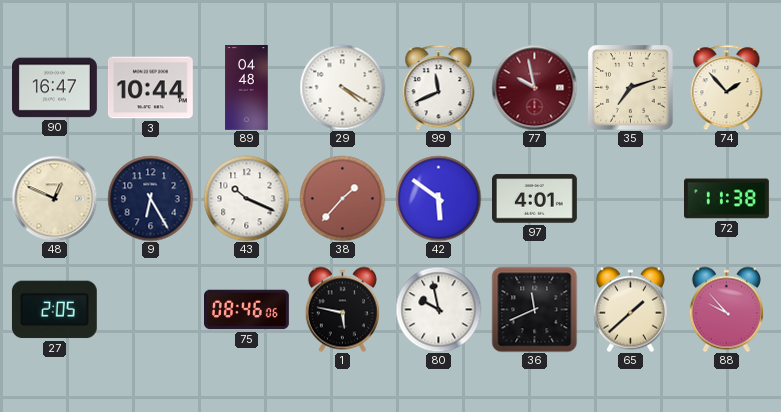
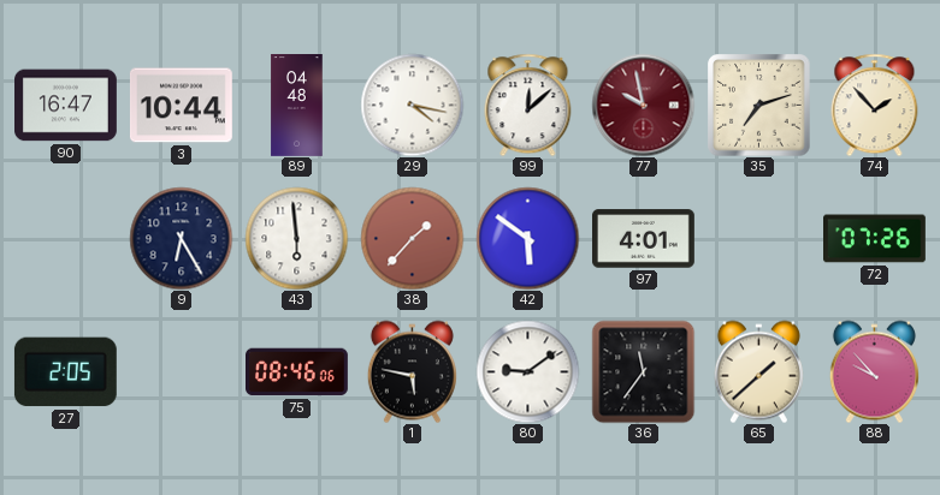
29: 4:20 -> 4:17
99: 11:41 -> 12:08
48: 12:49 -> none
43: 10:19 -> 5:59
72: 11:38 -> 07:26
80: 9:58 -> 9:09
36: 11:41 -> 11:36
